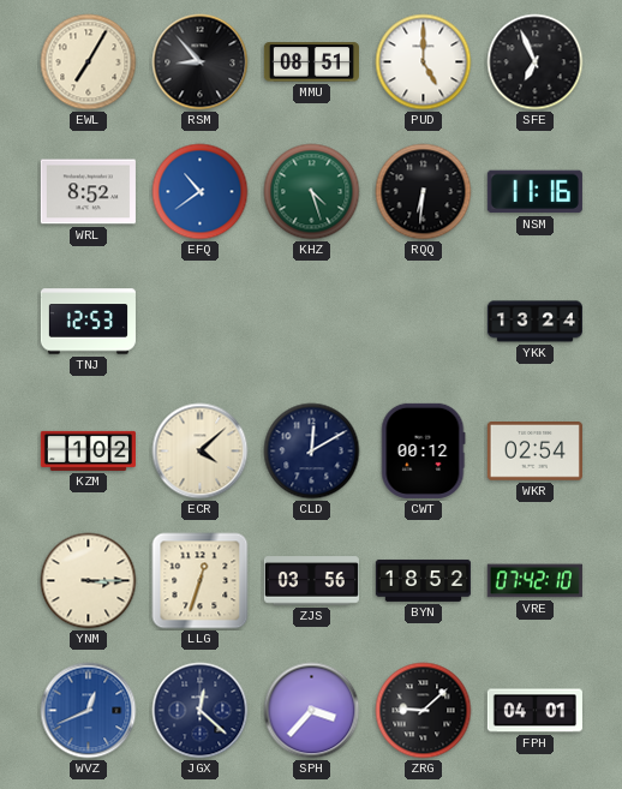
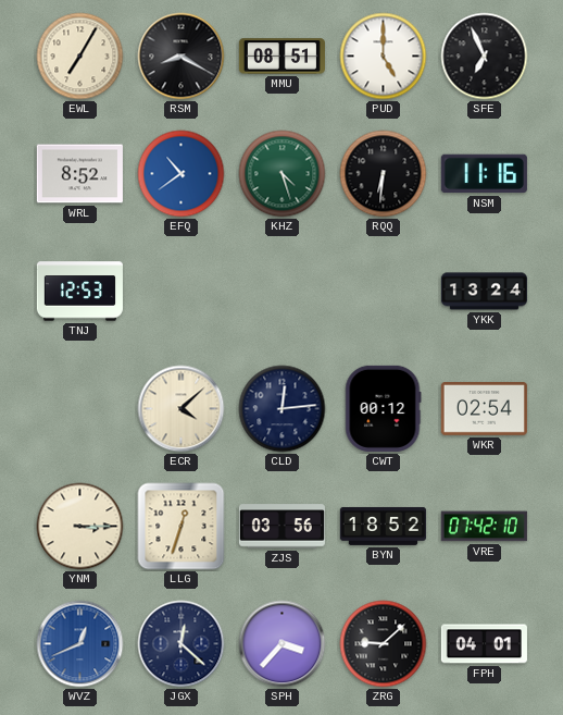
RSM: 8:53 -> 8:20
KZM: 1:02 -> none
CLD: 12:10 -> 12:14
